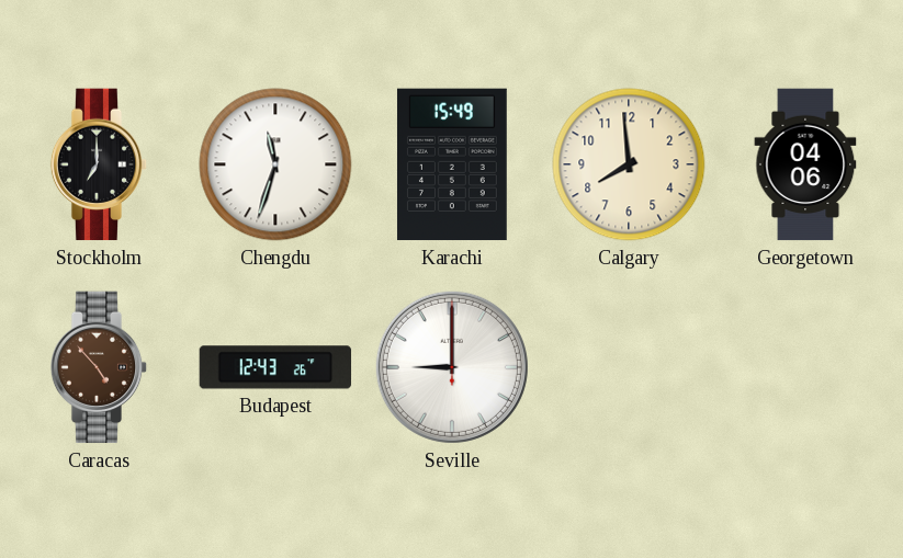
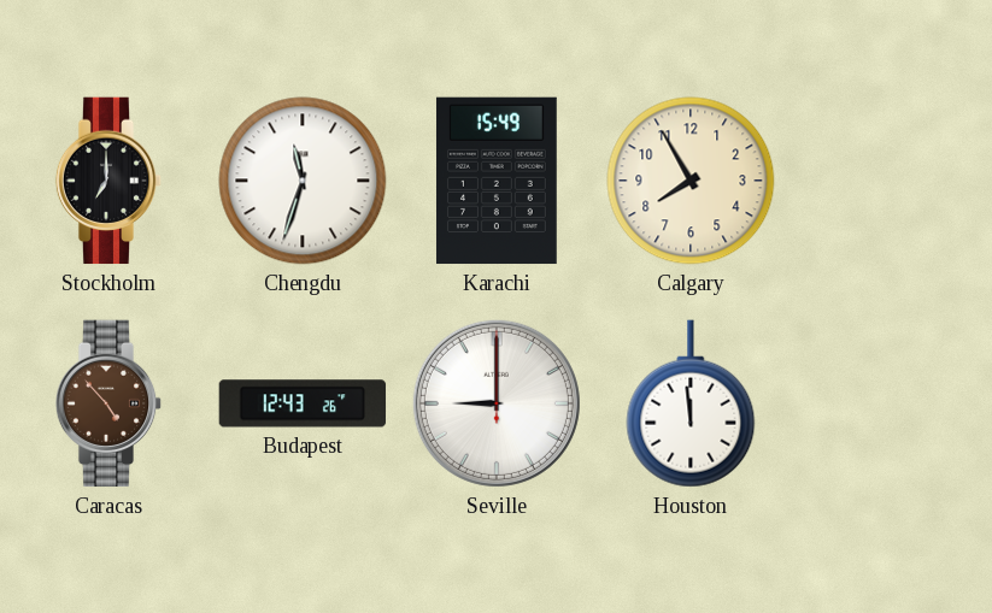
Calgary: 7:59 -> 7:55
Georgetown: 04:06 -> none
Houston: none -> 11:59
